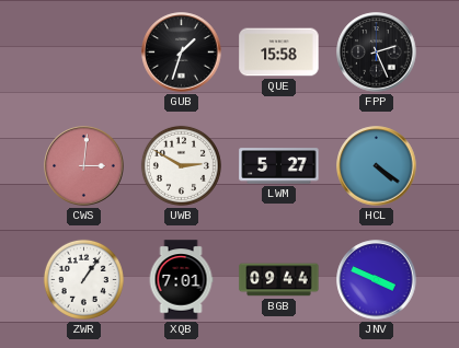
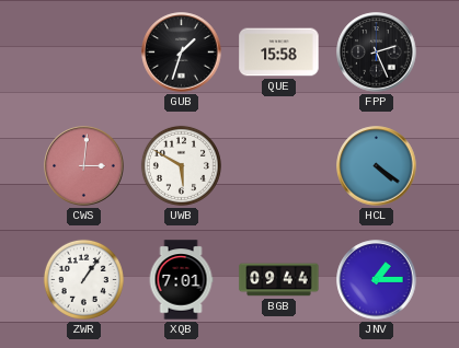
UWB: 2:50 -> 5:50
LWM: 5:27 -> none
JNV: 3:49 -> 1:15
